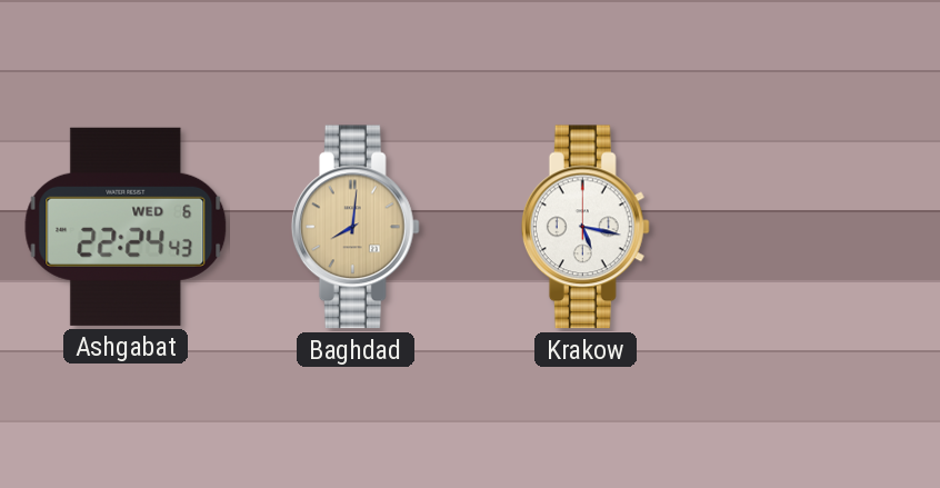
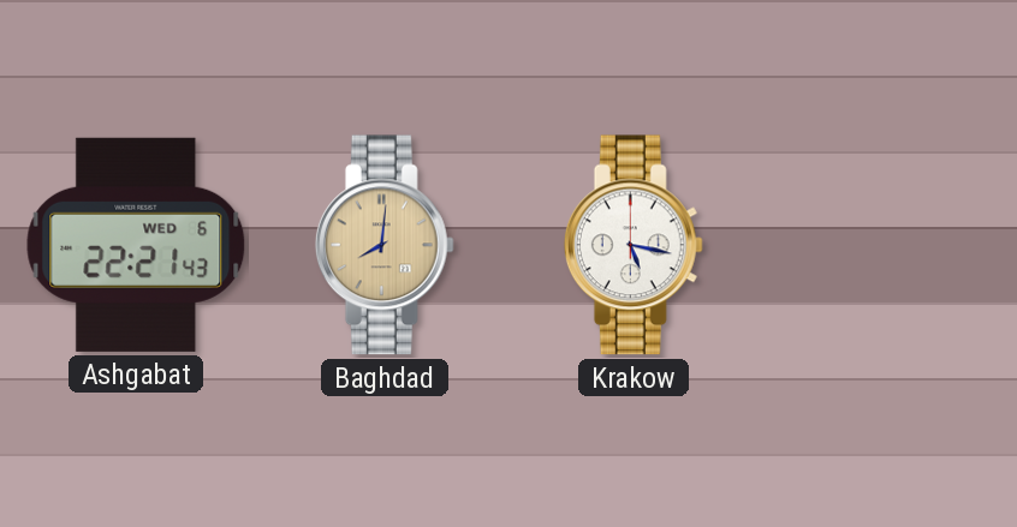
Ashgabat: 22:24 -> 22:21
